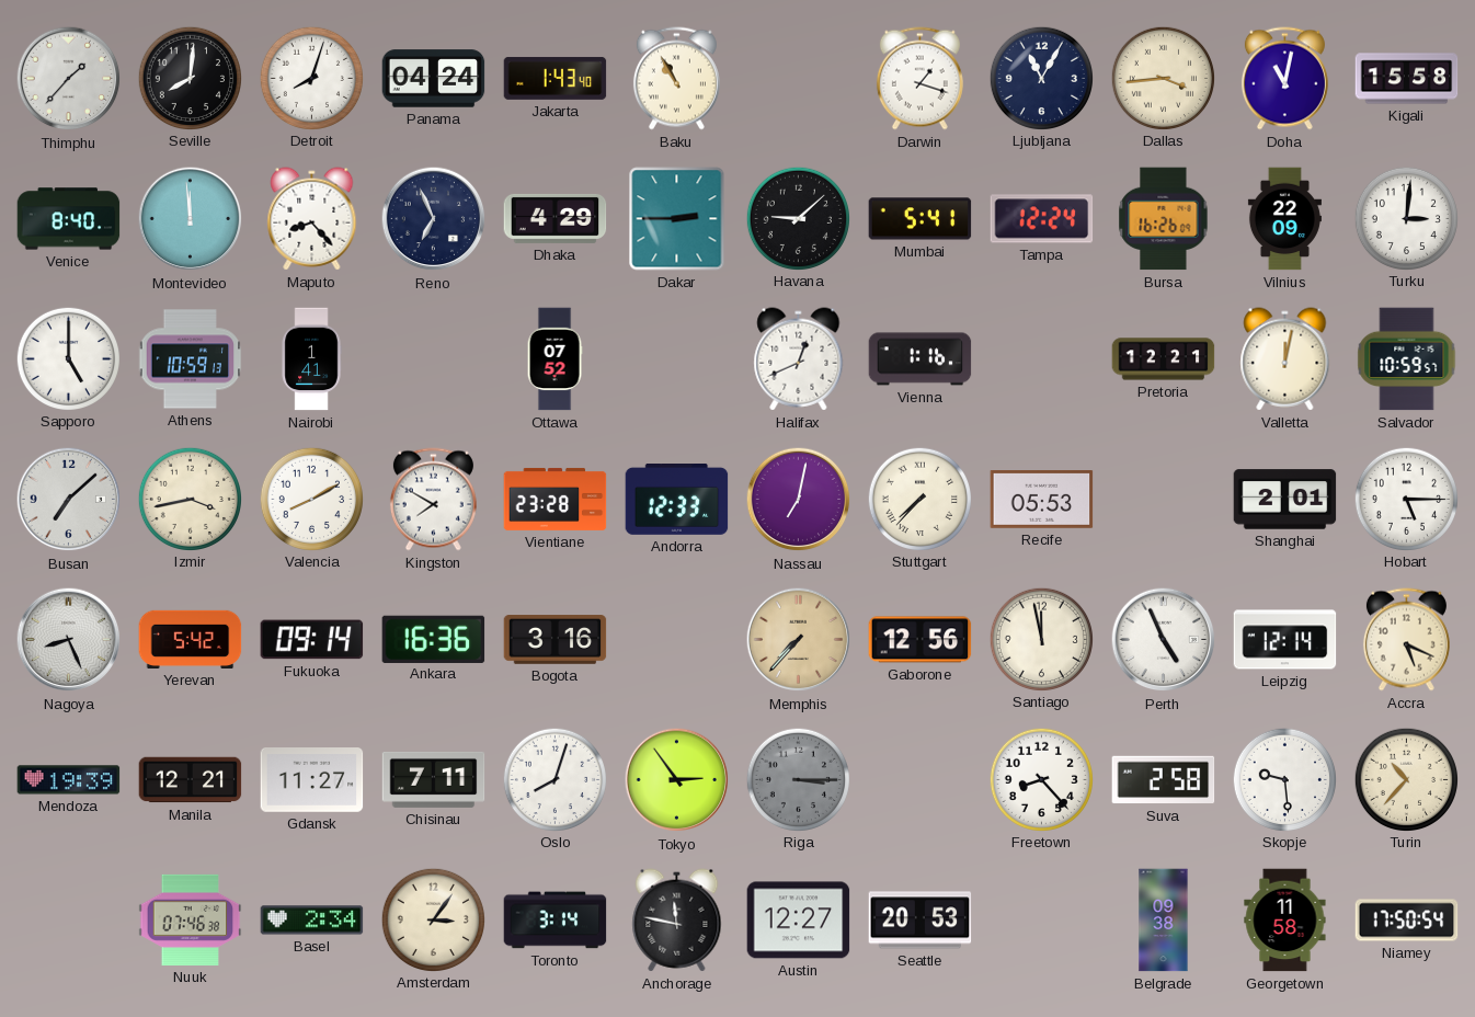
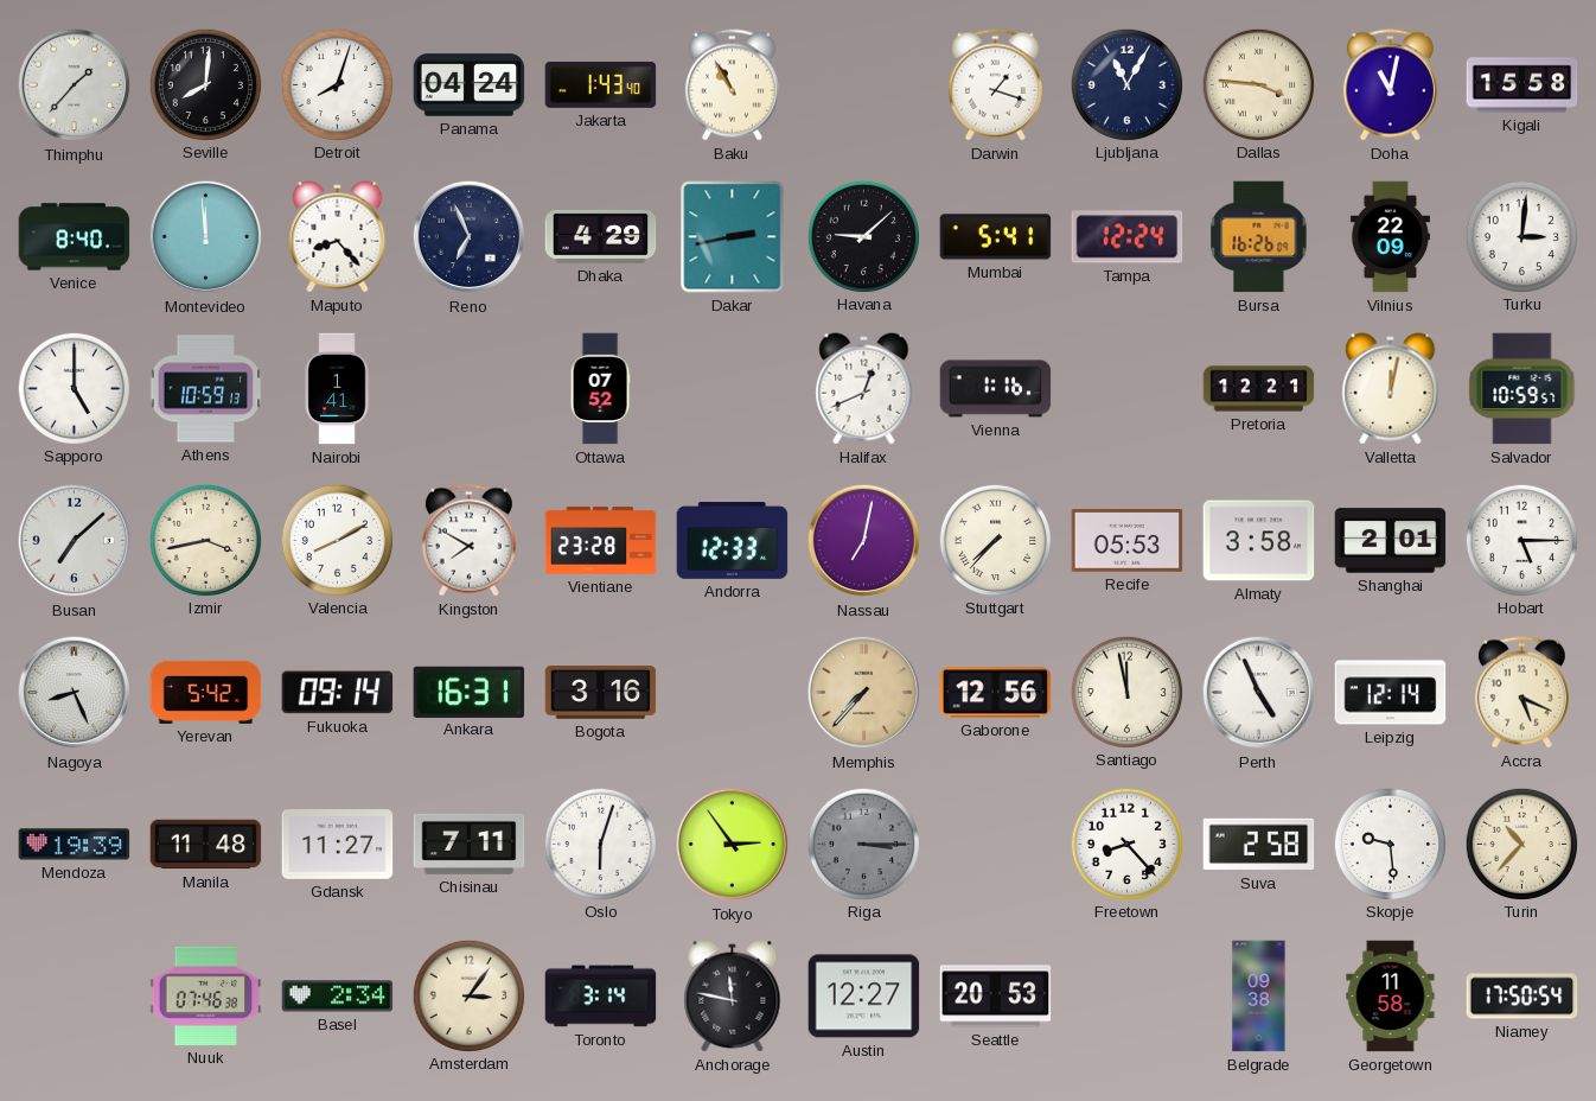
Dallas: 3:44 -> 3:46
Dakar: 2:45 -> 2:43
Almaty: none -> 3:58
Ankara: 16:36 -> 16:31
Manila: 12:21 -> 11:48
Oslo: 8:03 -> 6:03
